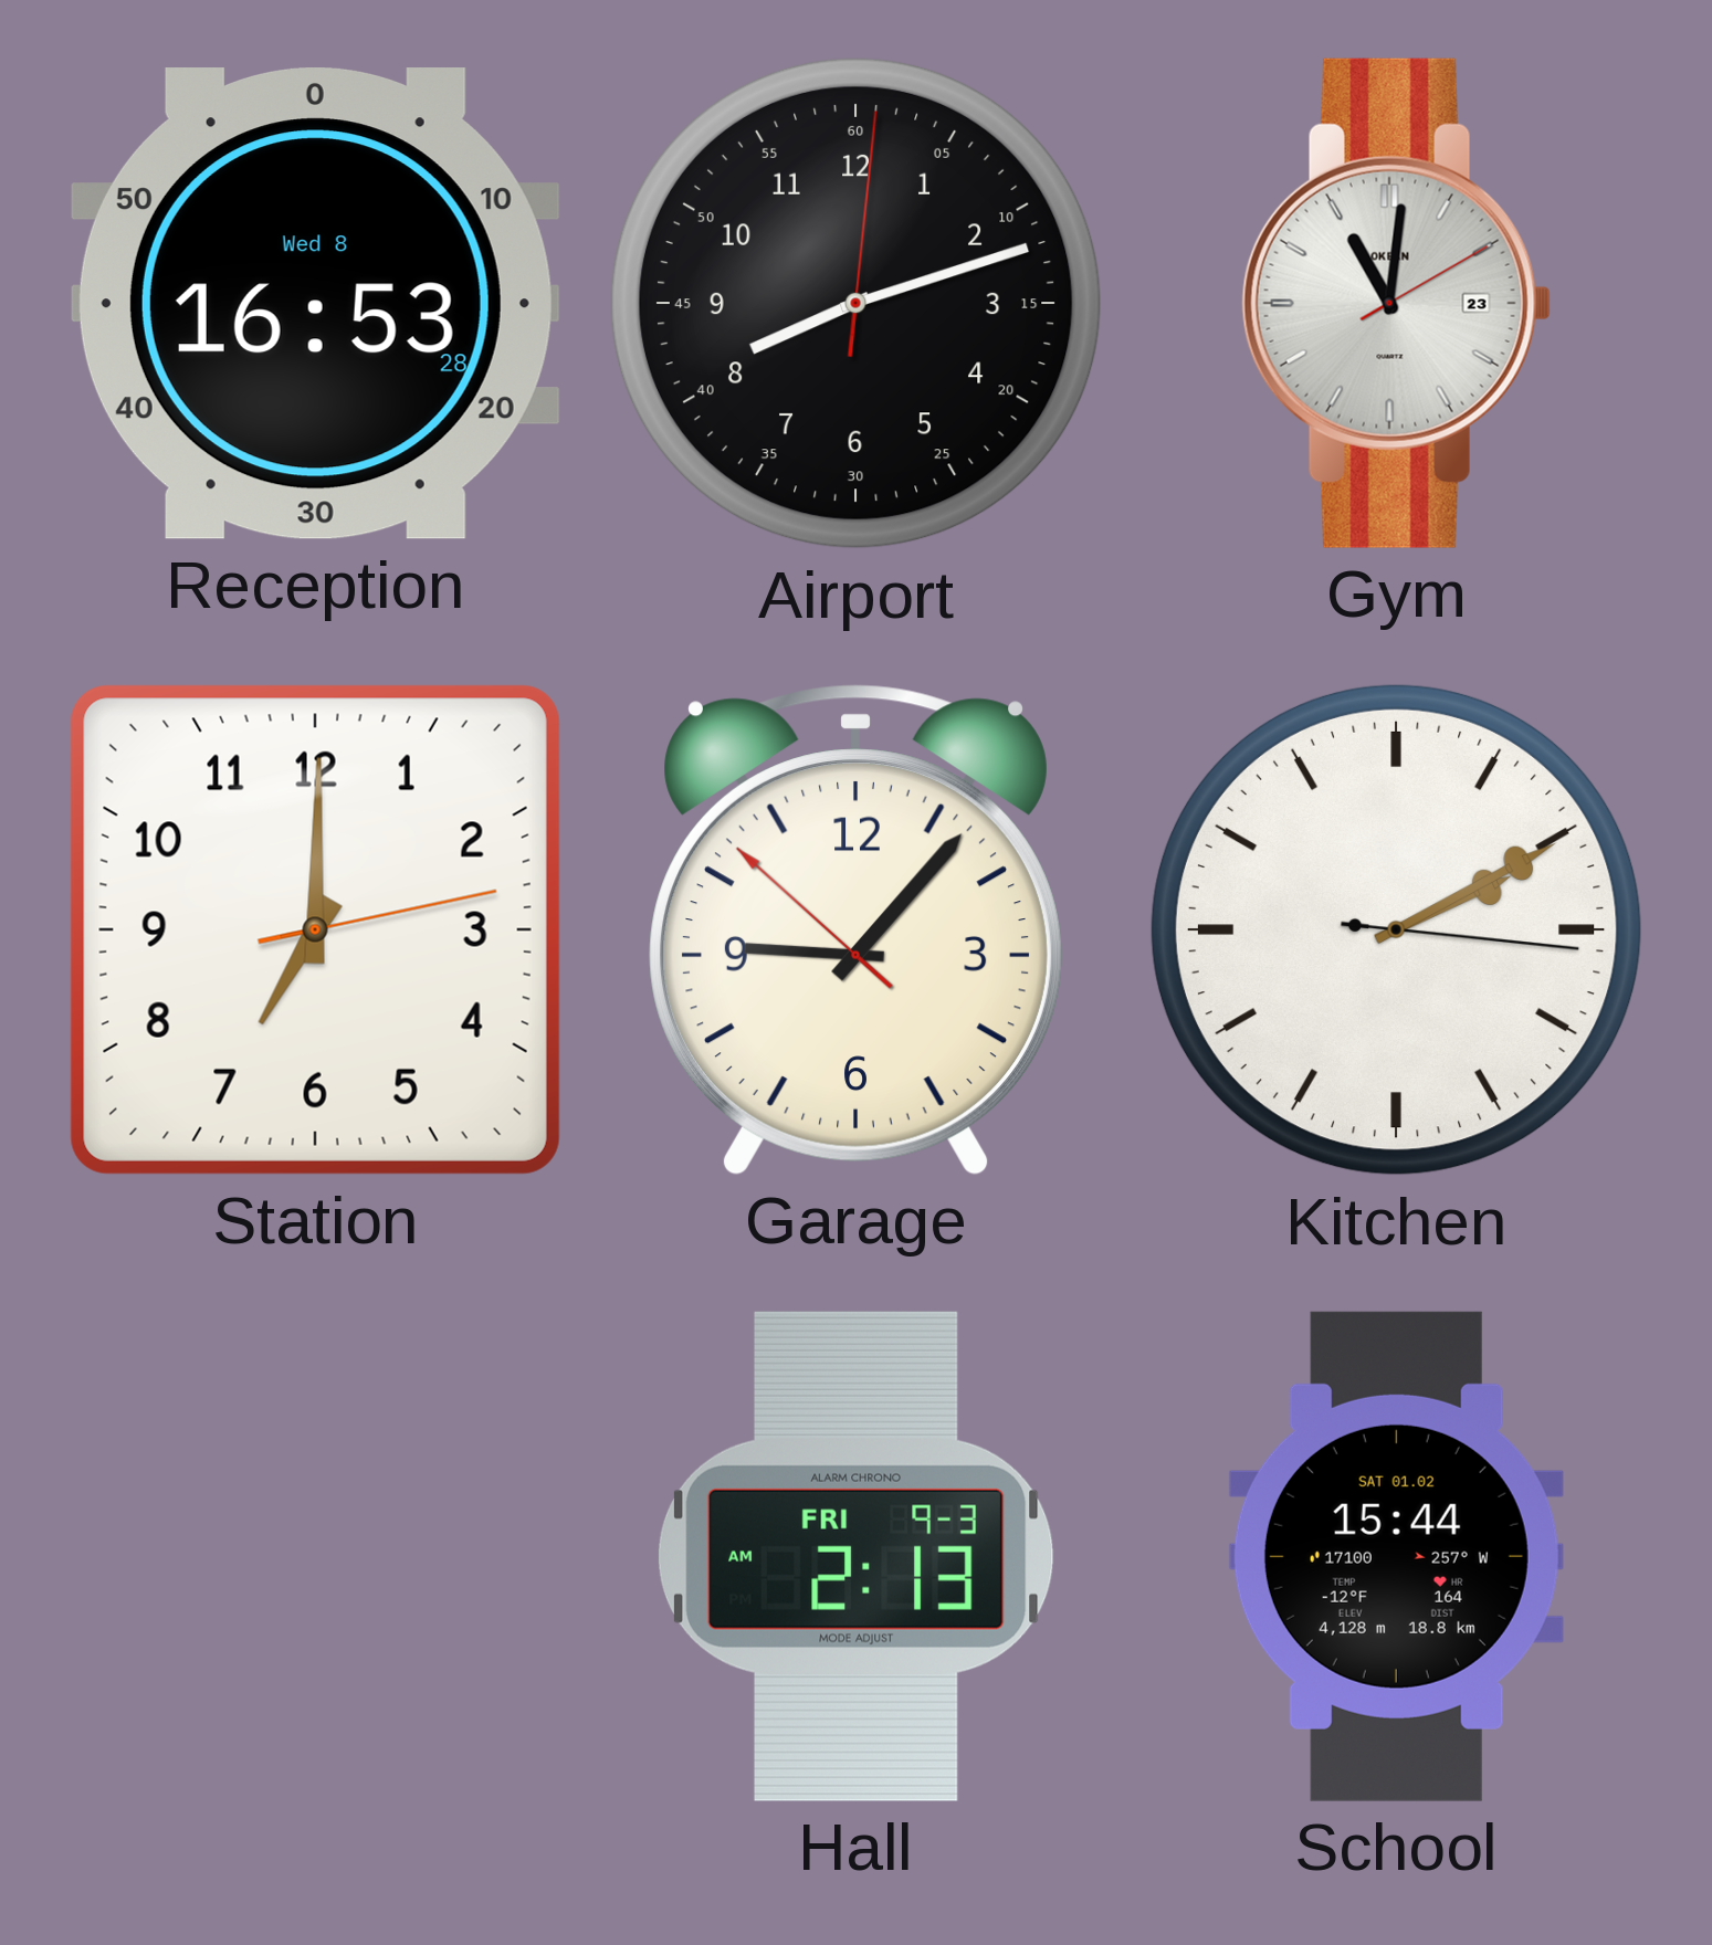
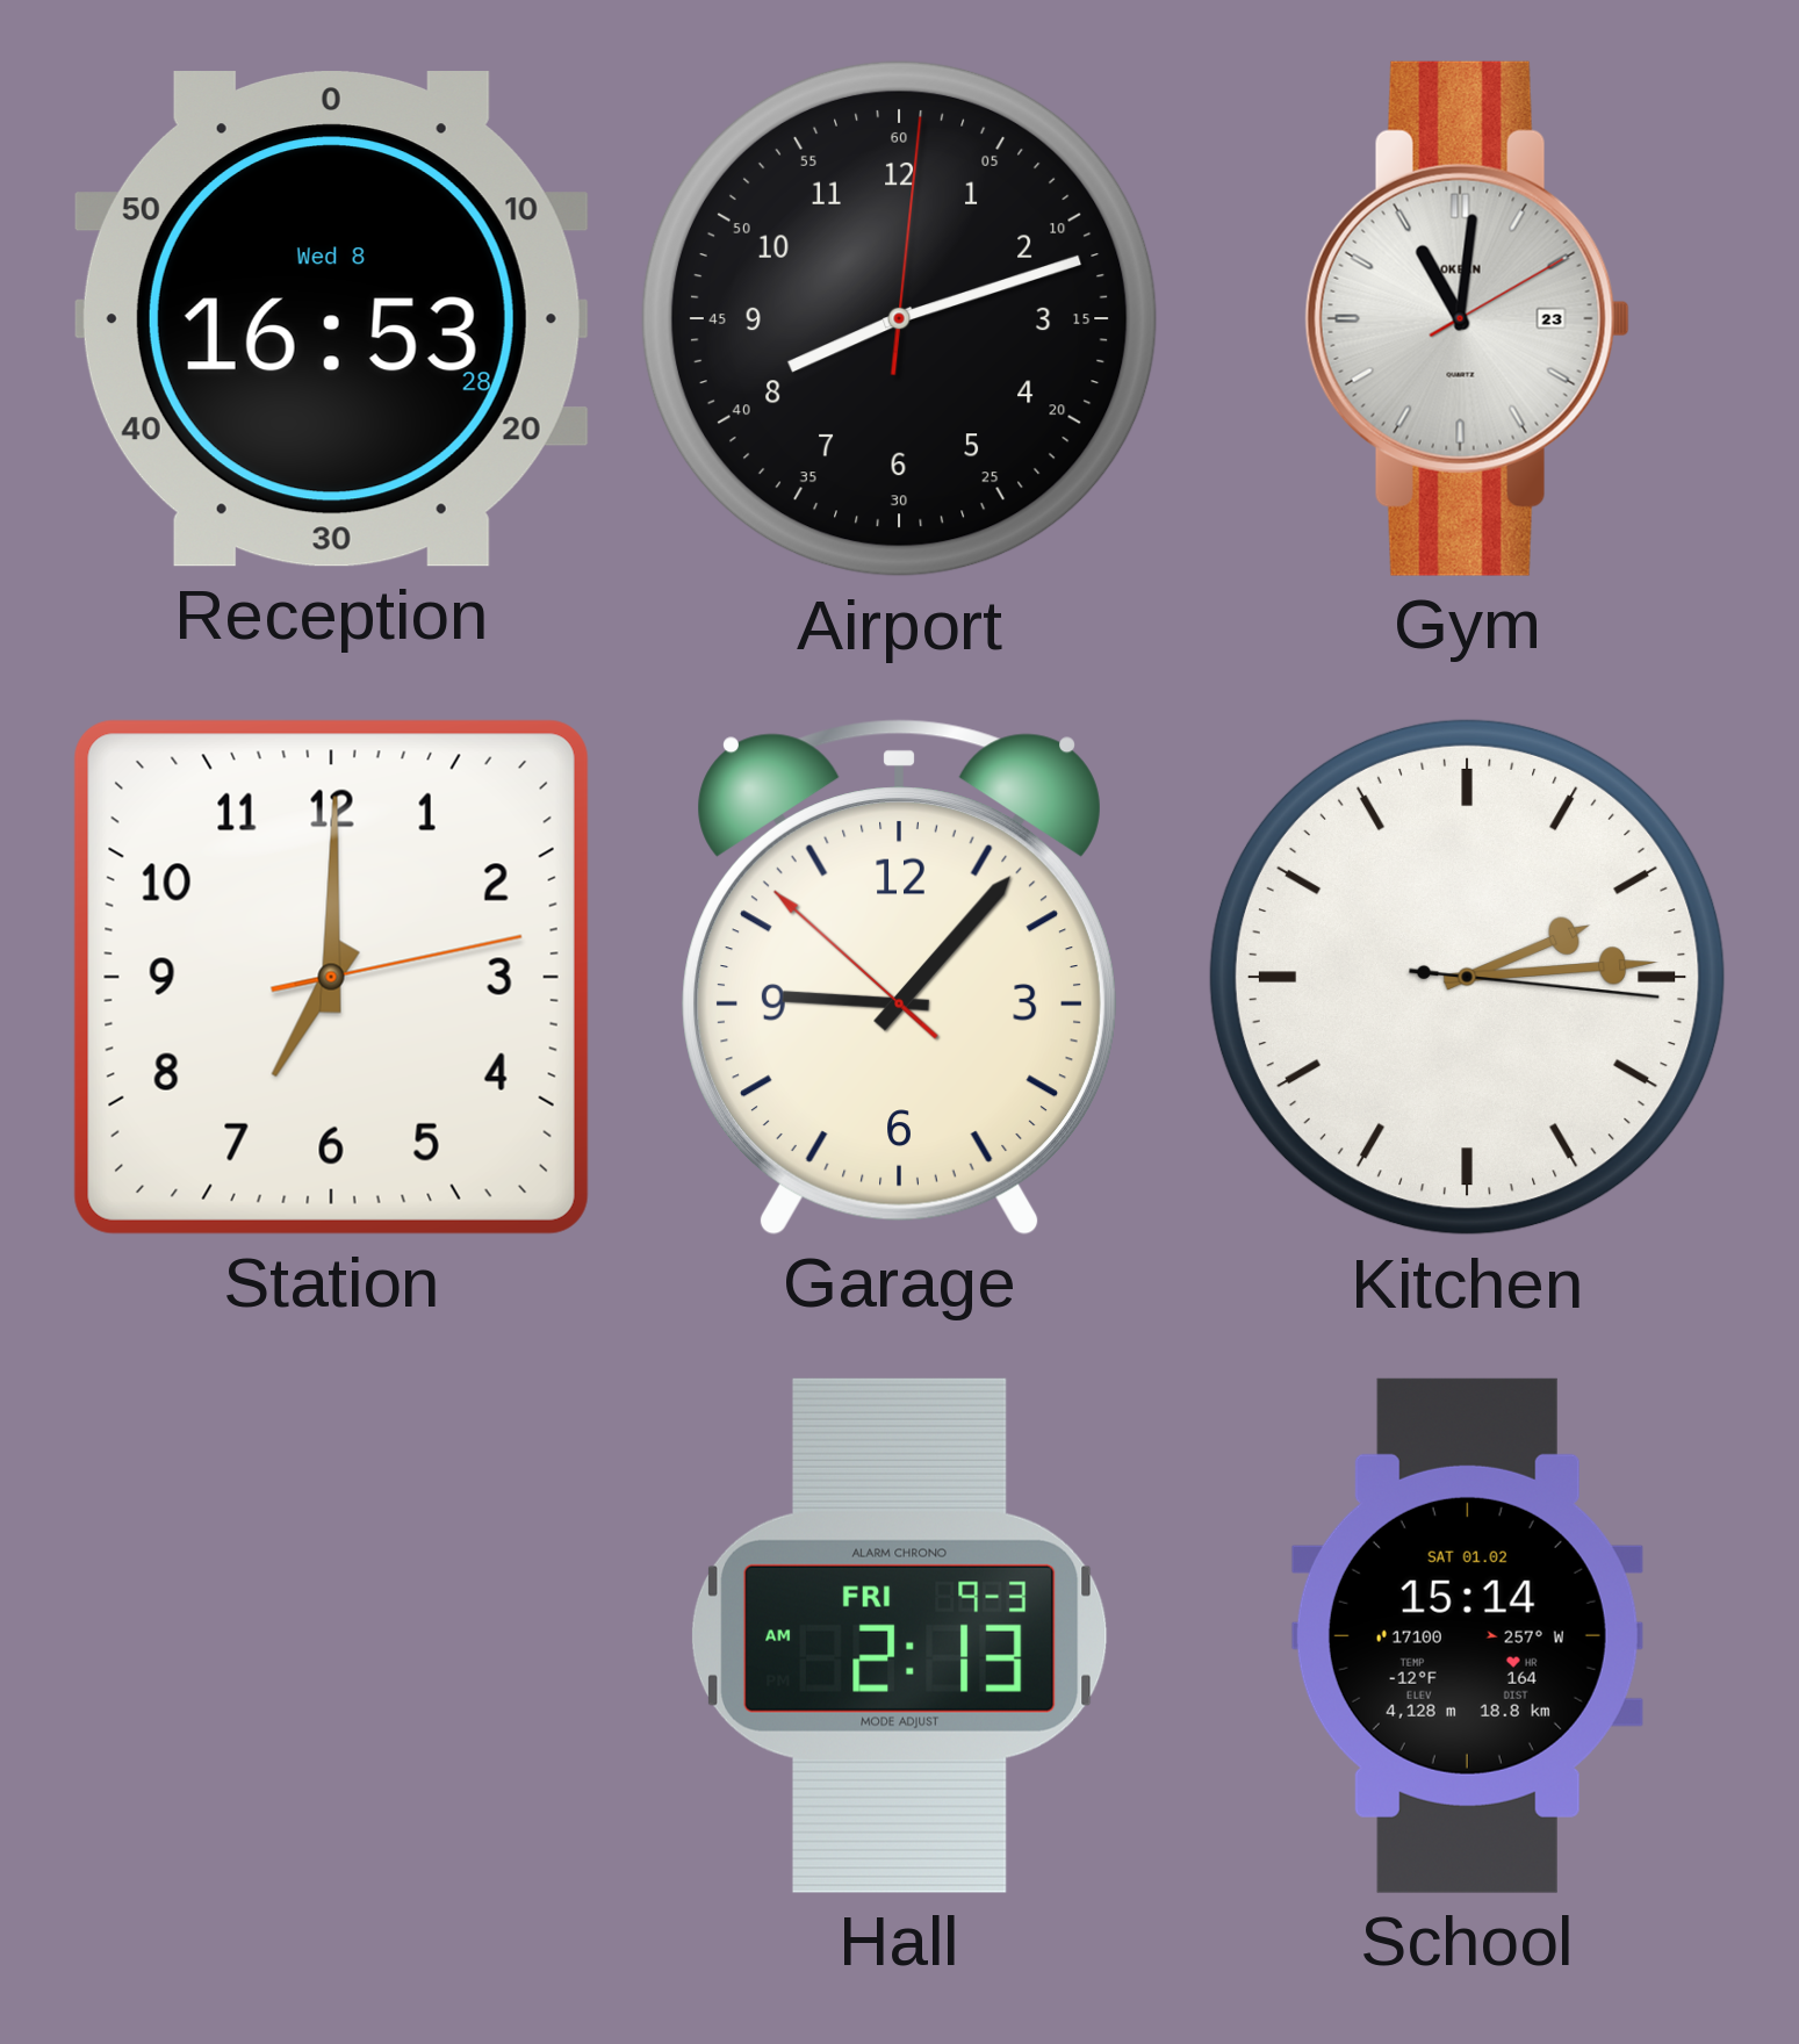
Kitchen: 2:10 -> 2:14
School: 15:44 -> 15:14
